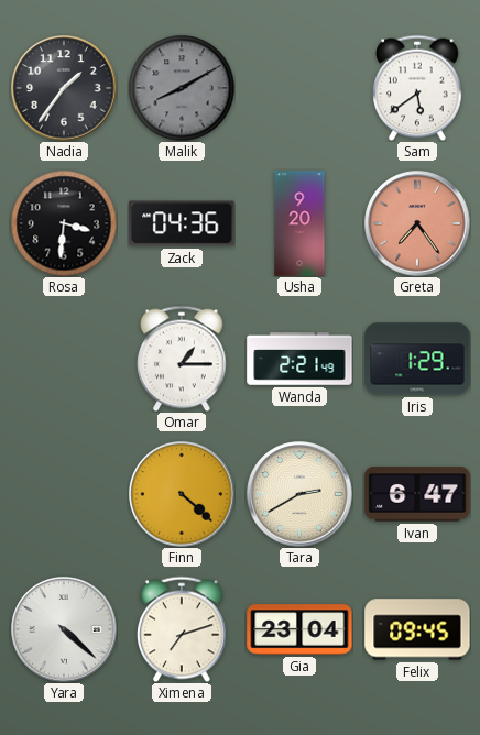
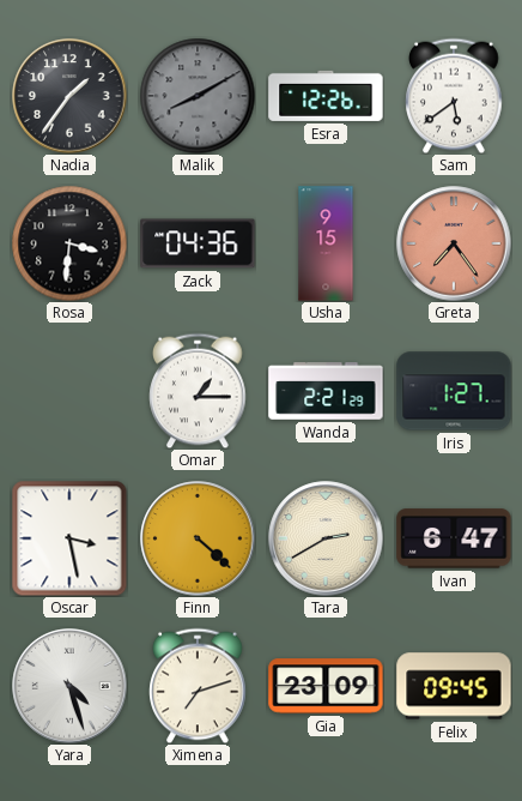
Esra: none -> 12:26
Usha: 9:20 -> 9:15
Wanda: 2:21:49 -> 2:21:29
Iris: 1:29 -> 1:27
Oscar: none -> 3:28
Yara: 4:22 -> 4:27
Gia: 23:04 -> 23:09
